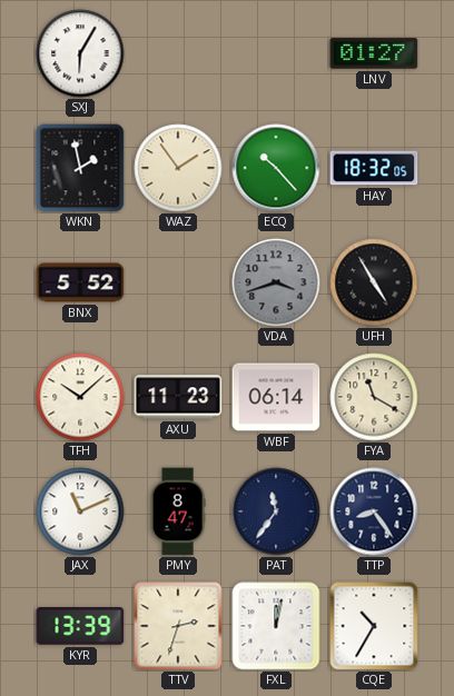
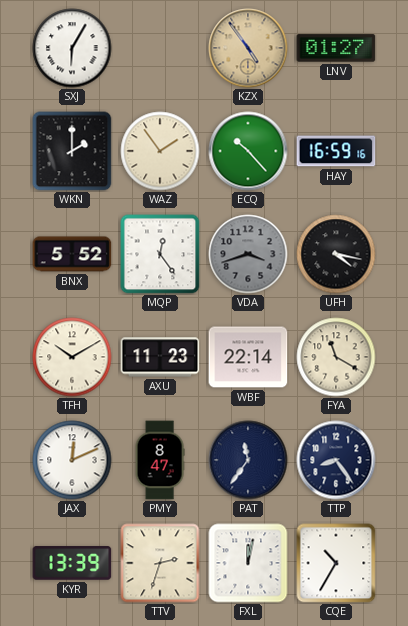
KZX: none -> 4:54
WKN: 1:58 -> 2:00
HAY: 18:32 -> 16:59
MQP: none -> 12:24
UFH: 4:55 -> 4:17
TFH: 10:08 -> 10:10
WBF: 06:14 -> 22:14
JAX: 11:11 -> 12:11
